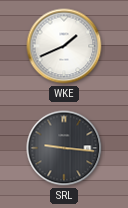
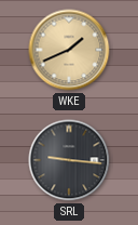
WKE dial: white -> champagne
